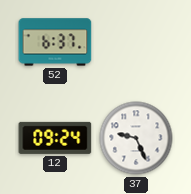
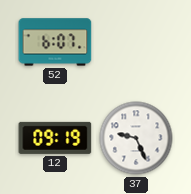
52: 6:37 -> 6:07
12: 09:24 -> 09:19
